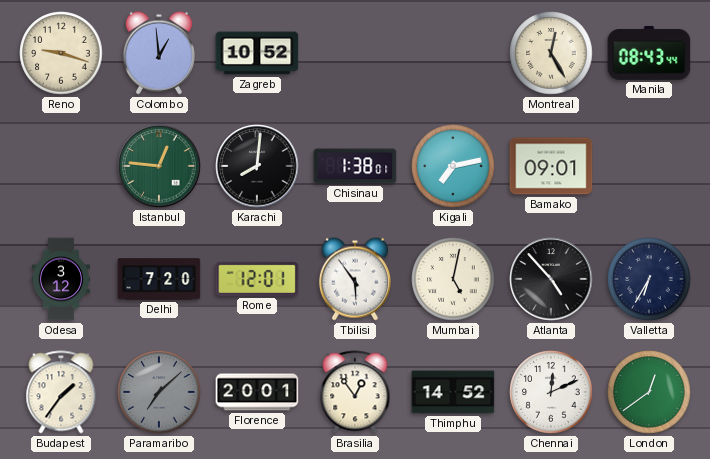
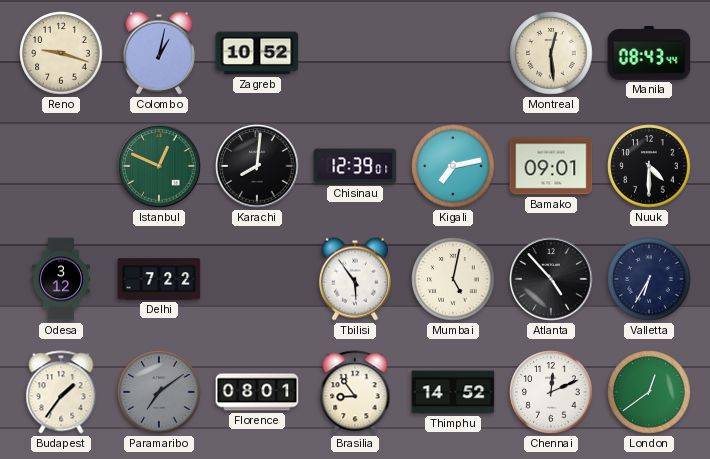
Colombo: 12:59 -> 1:02
Montreal: 12:25 -> 12:29
Istanbul: 12:46 -> 12:49
Chisinau: 1:38 -> 12:39
Nuuk: none -> 4:30
Delhi: 7:20 -> 7:22
Rome: 12:01 -> none
Paramaribo: 7:08 -> 7:09
Florence: 20:01 -> 08:01
Brasilia: 12:54 -> 8:54
